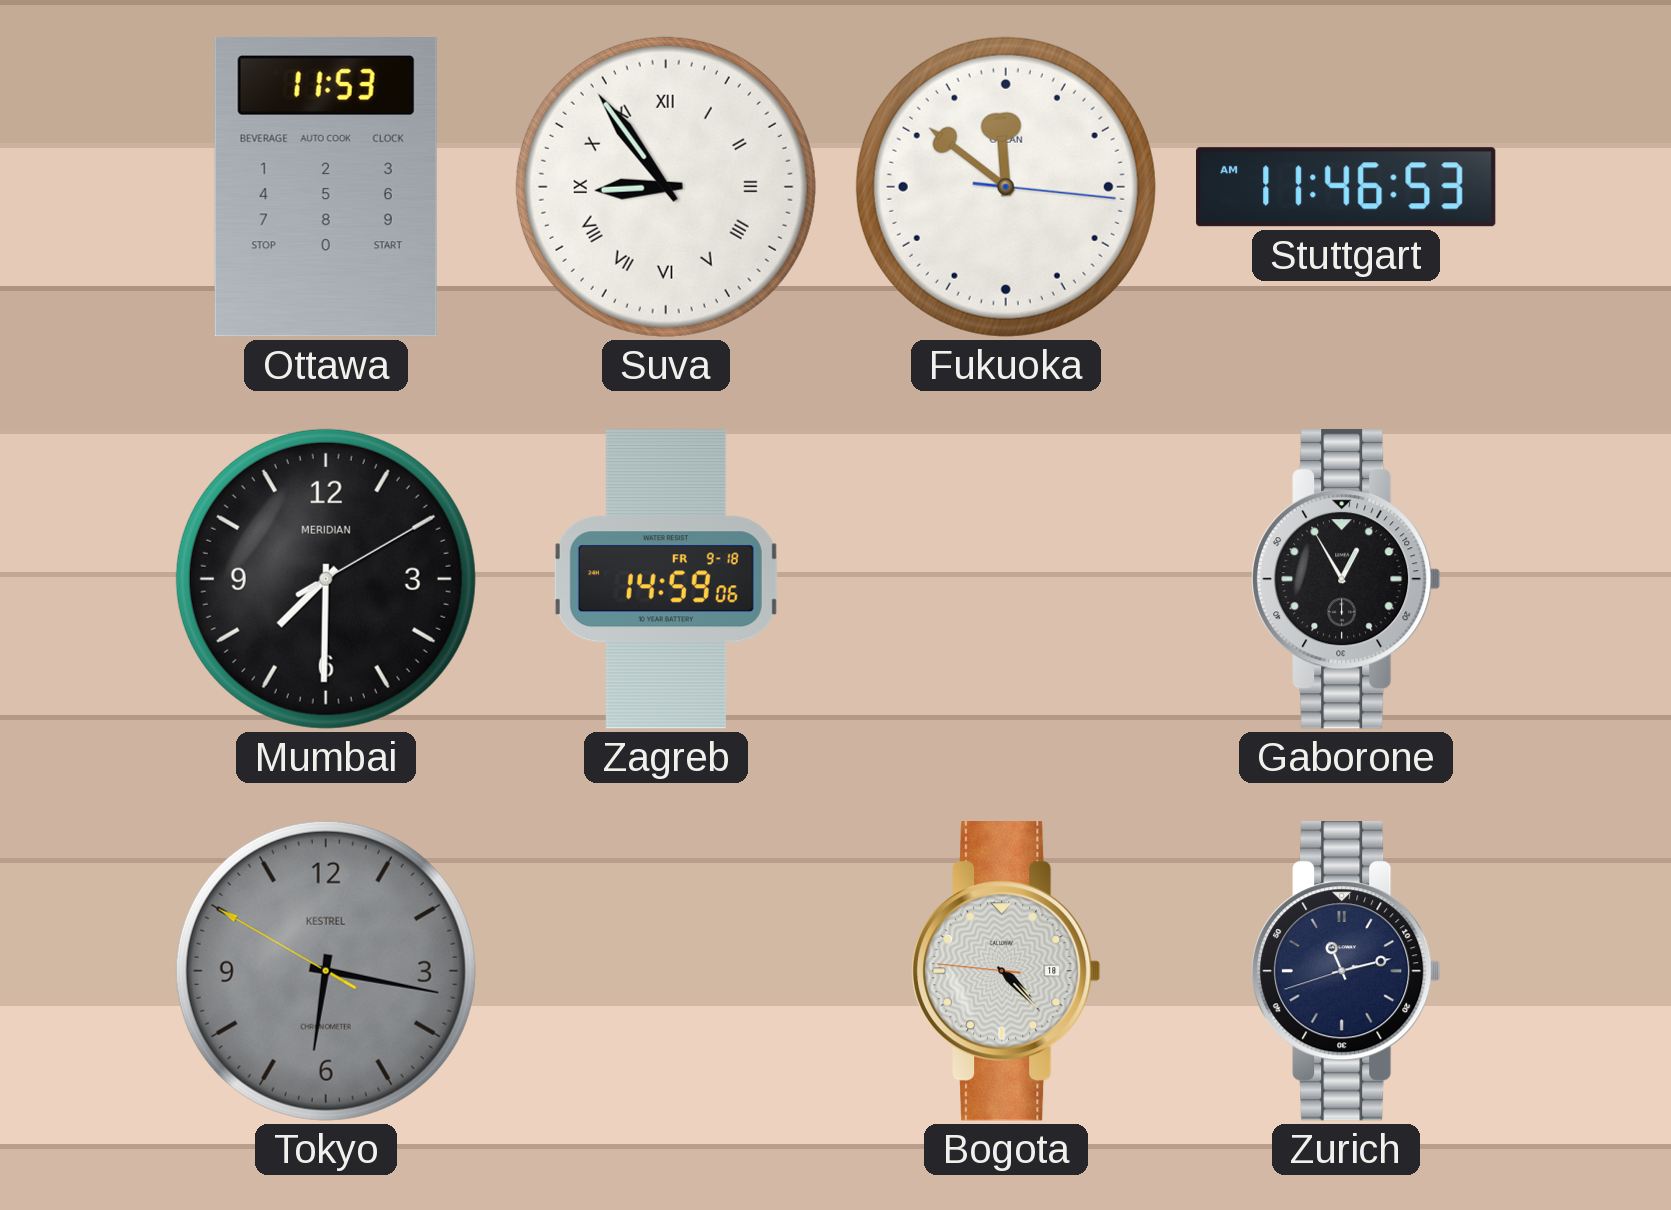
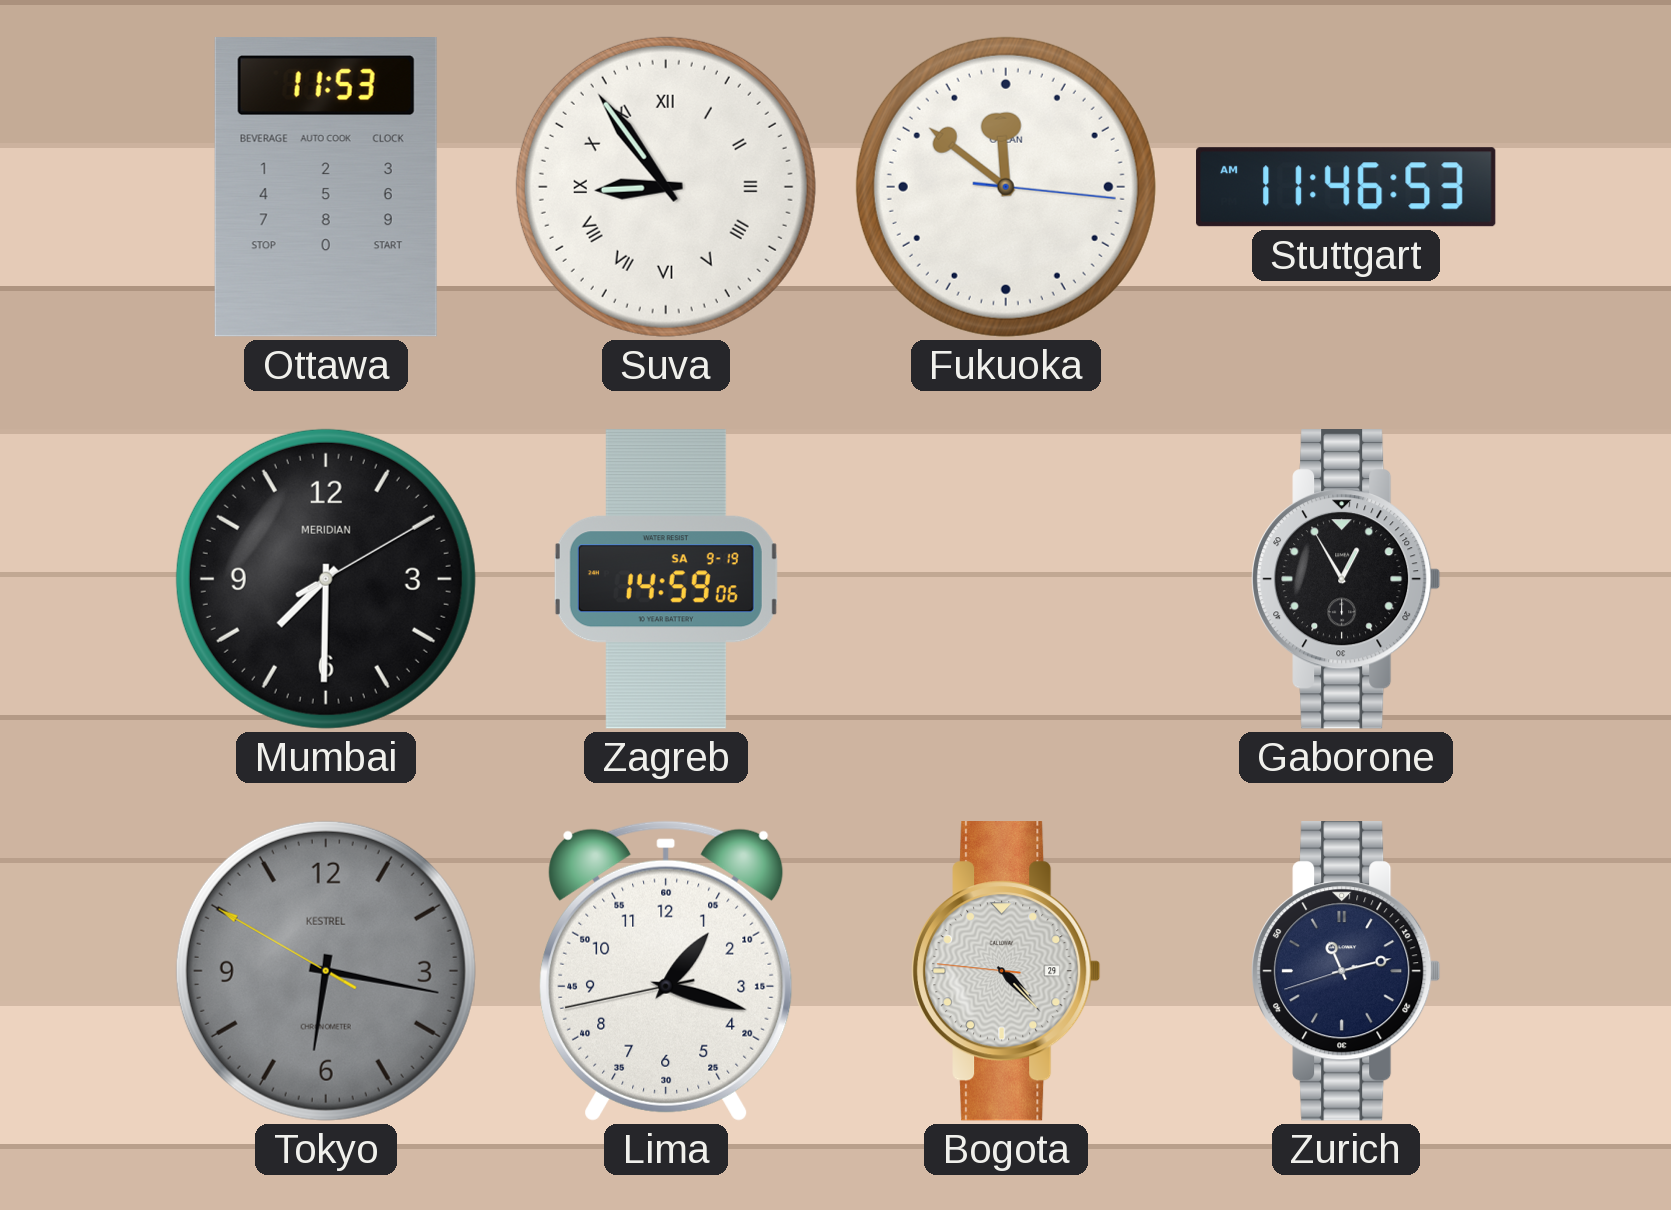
Zagreb date: FR 9-18 -> SA 9-19
Lima: none -> 1:17
Bogota date: 18 -> 29
